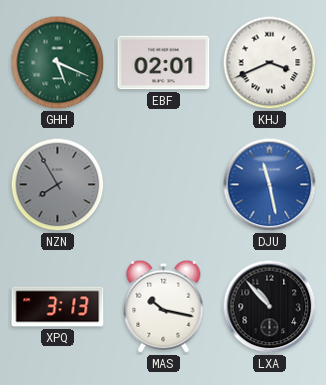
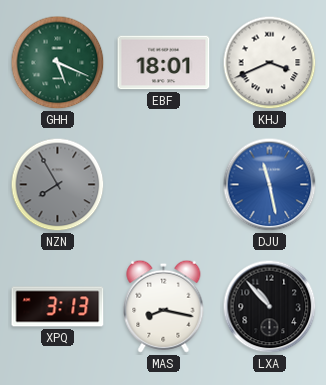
EBF: 02:01 -> 18:01
MAS: 10:17 -> 8:17
